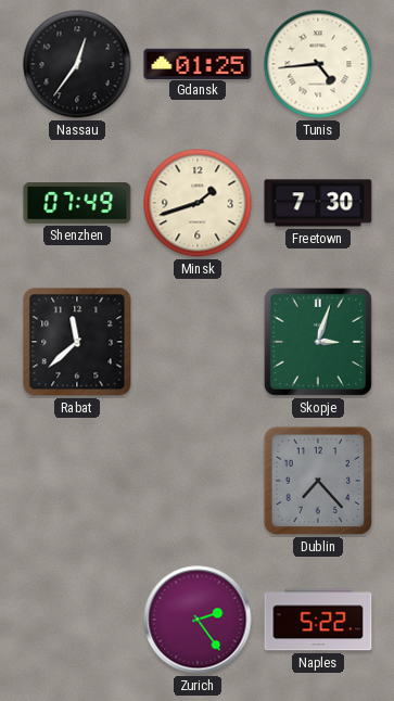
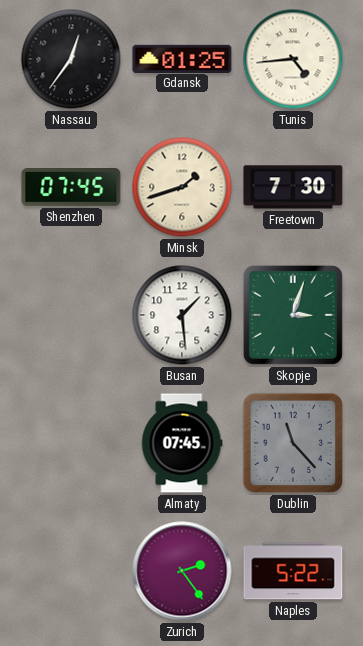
Shenzhen: 07:49 -> 07:45
Rabat: 11:38 -> none
Busan: none -> 1:29
Almaty: none -> 07:45
Dublin: 7:23 -> 11:23
